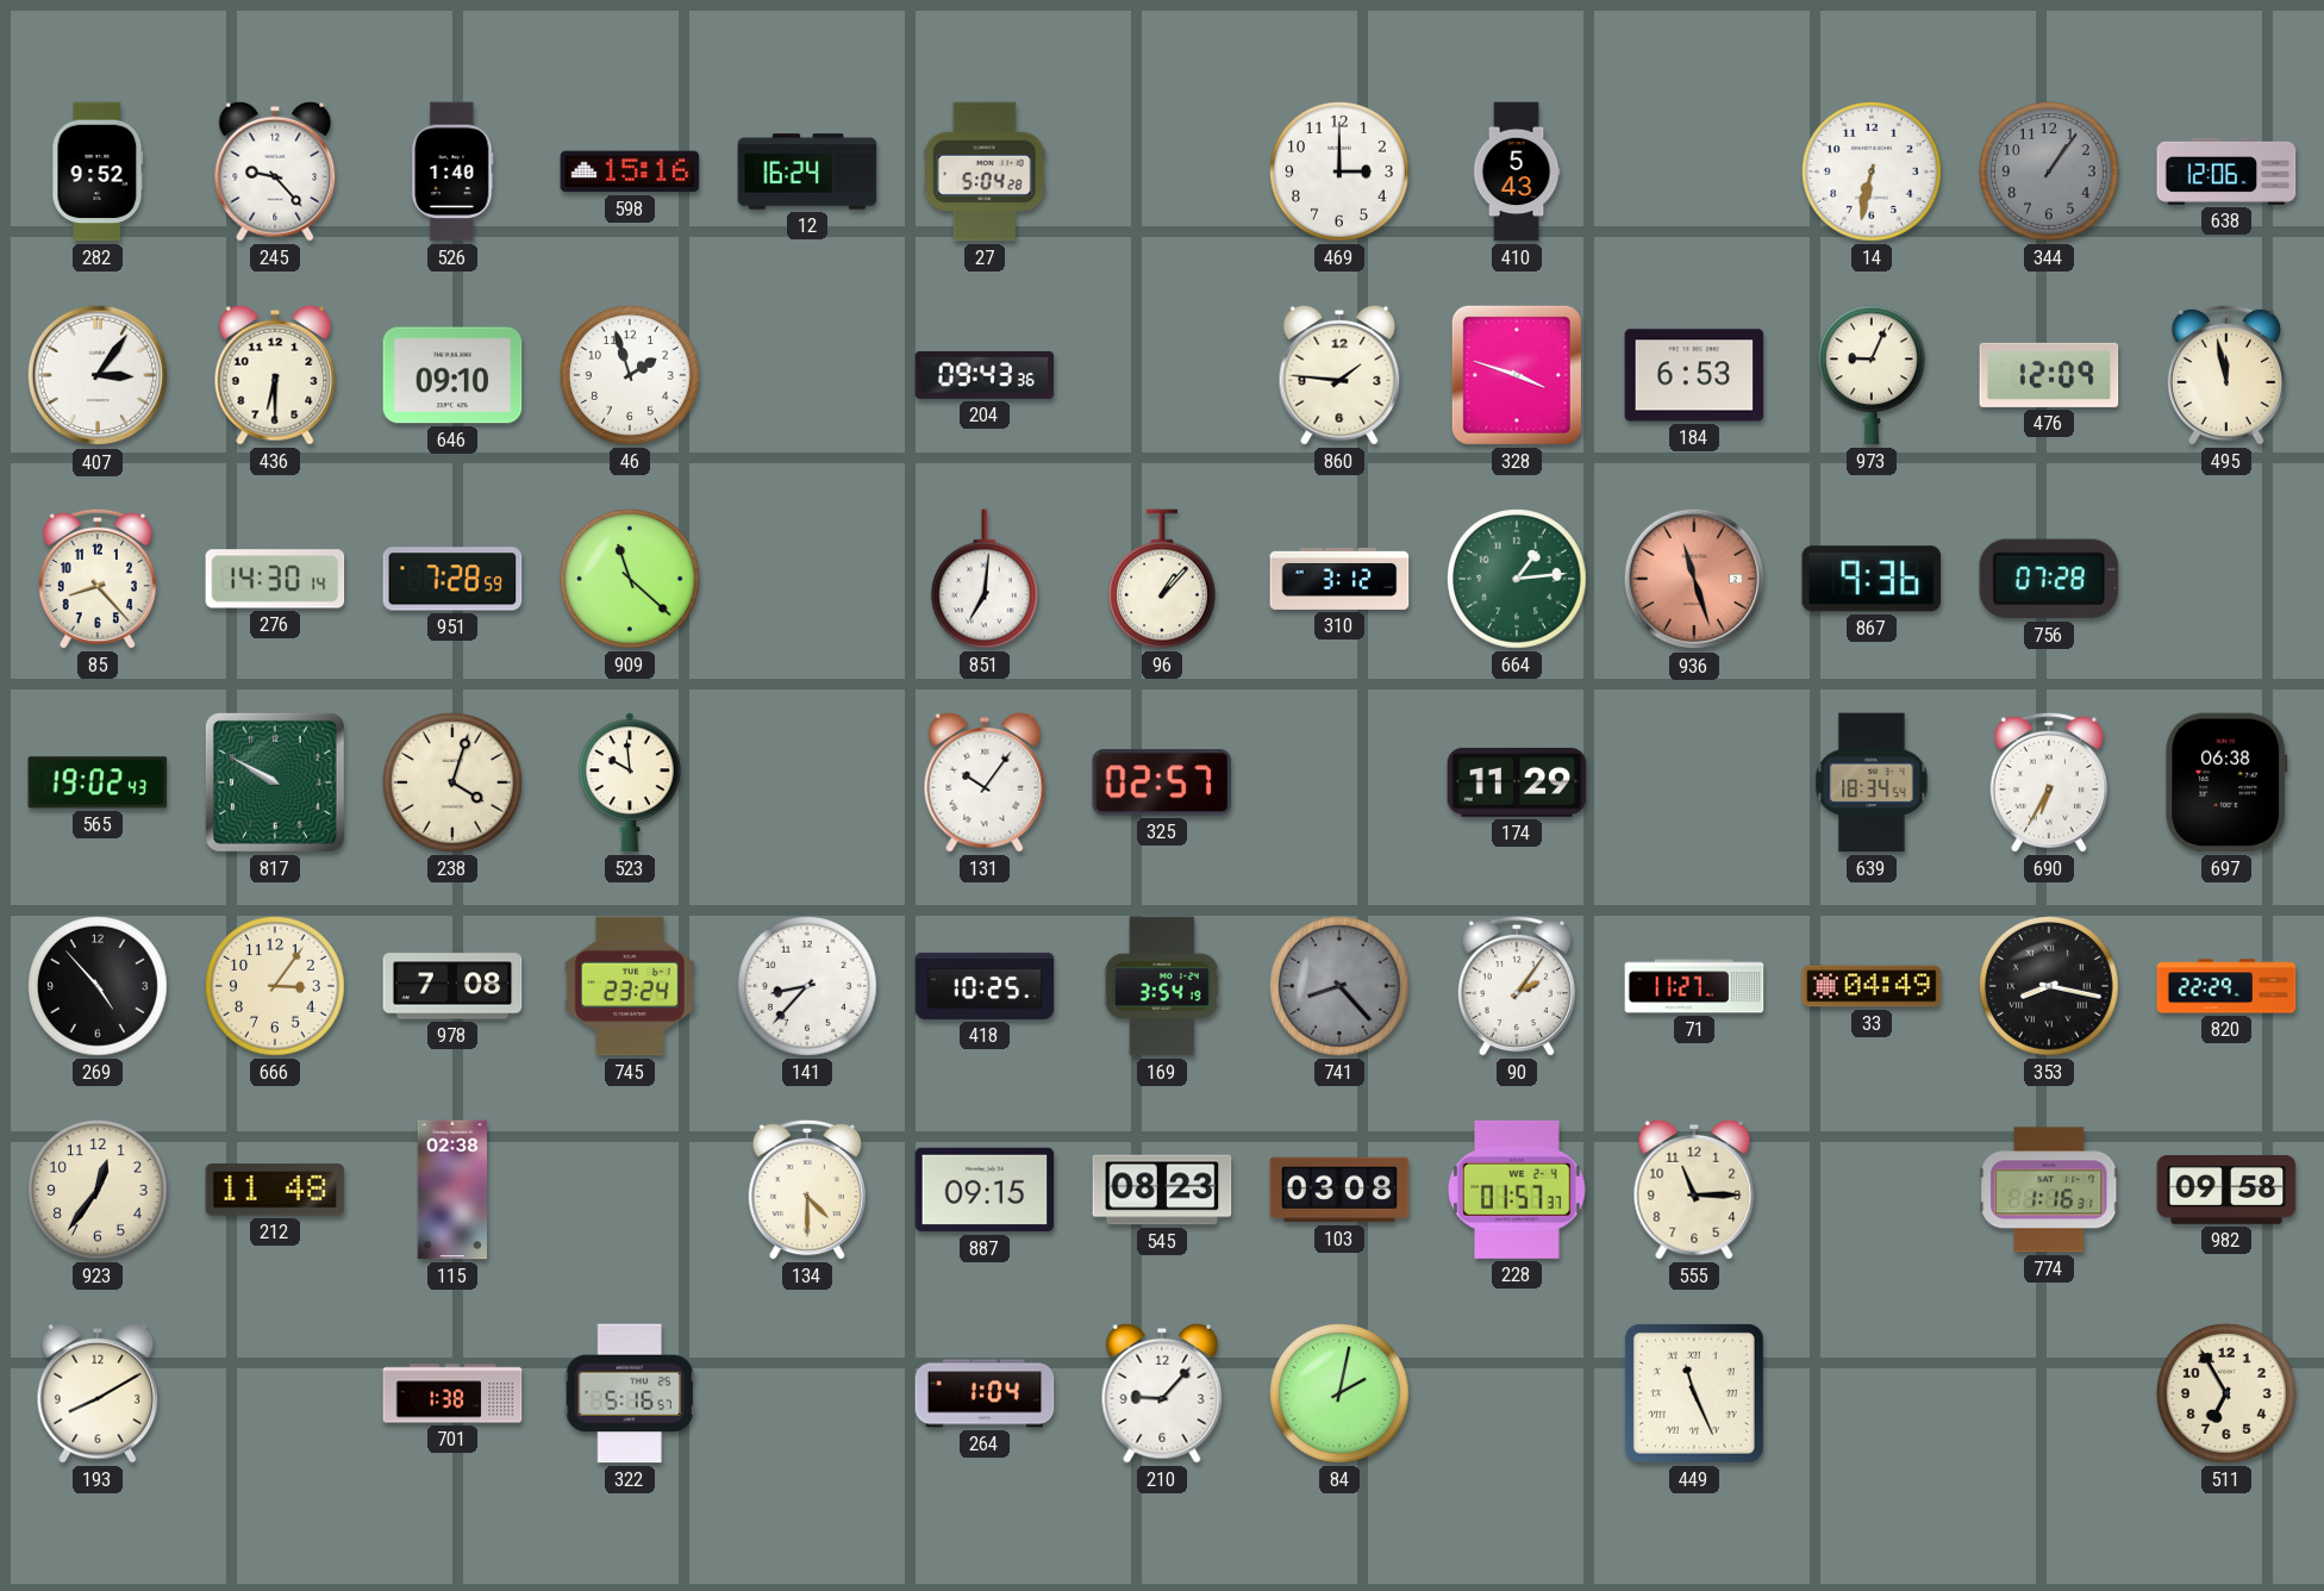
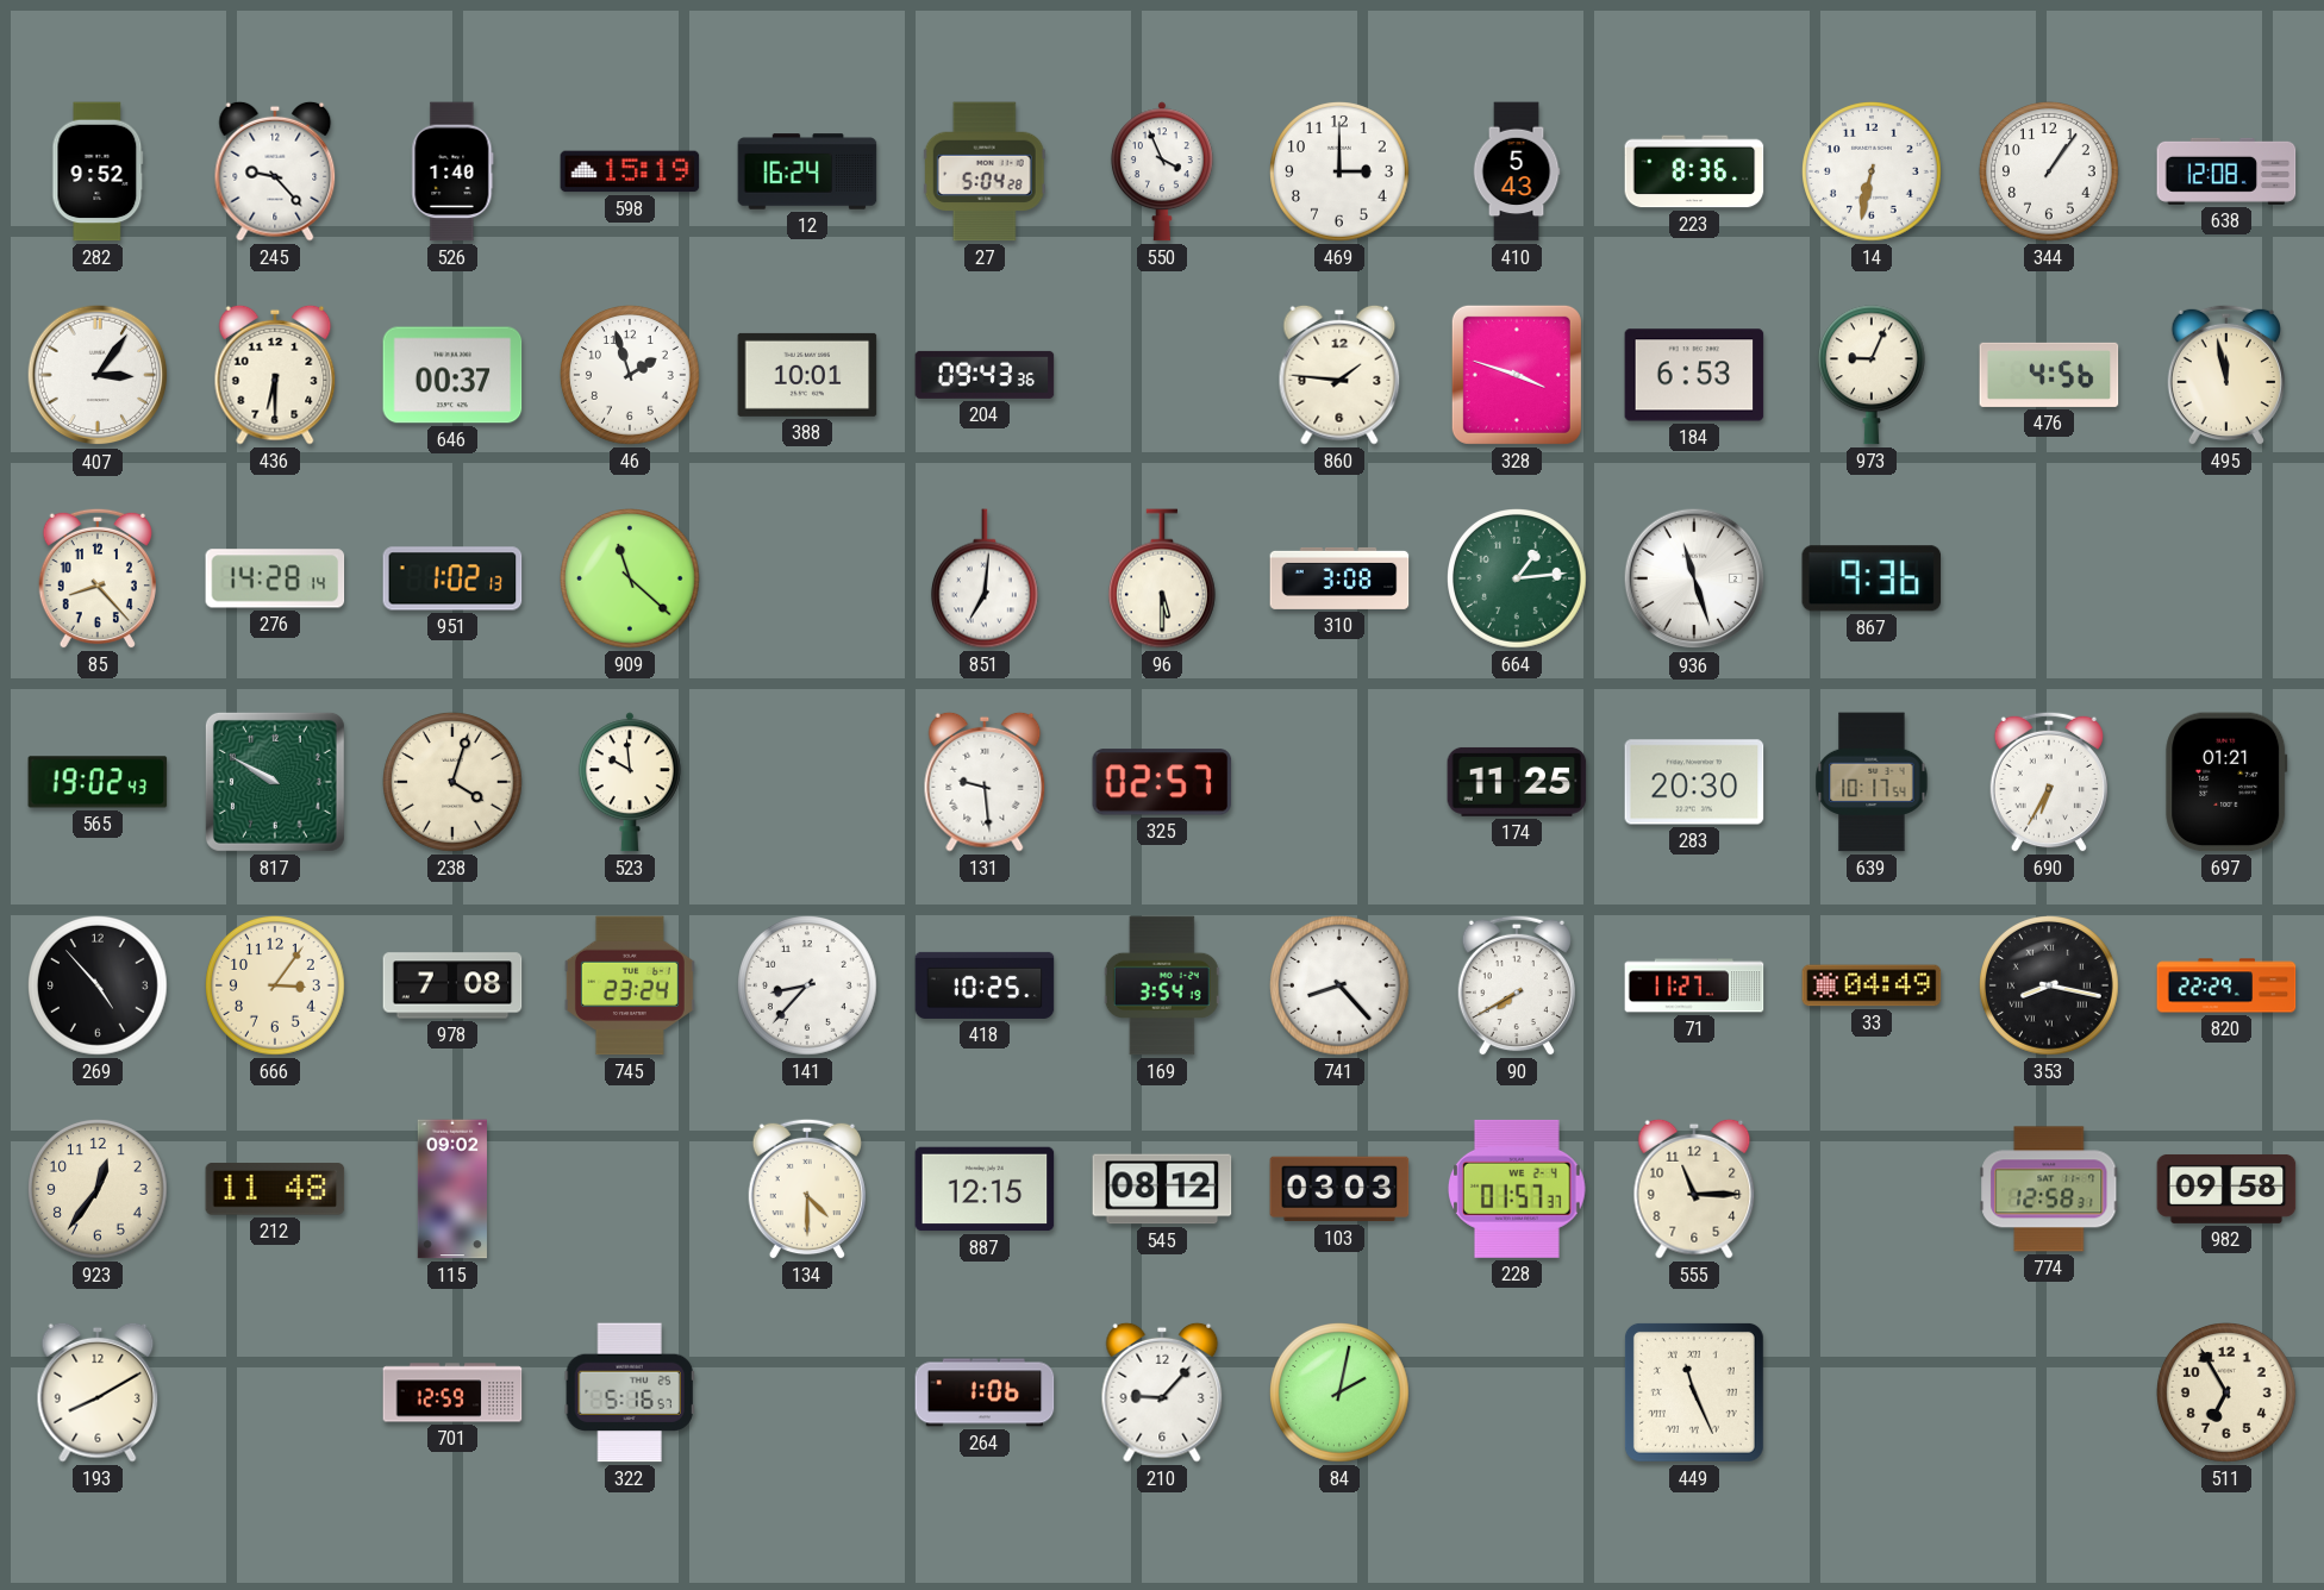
598: 15:16 -> 15:19
550: none -> 3:56
223: none -> 8:36
344 dial: grey -> white
638: 12:06 -> 12:08
646: 09:10 -> 00:37
388: none -> 10:01
476: 12:09 -> 4:56
276: 14:30 -> 14:28
951: 7:28 -> 1:02
96: 1:07 -> 5:30
310: 3:12 -> 3:08
936 dial: salmon -> white
756: 07:28 -> none
131: 10:06 -> 9:29
174: 11:29 -> 11:25
283: none -> 20:30
639: 18:34 -> 10:17
697: 06:38 -> 01:21
741 dial: grey -> white
90: 2:06 -> 7:40
115: 02:38 -> 09:02
887: 09:15 -> 12:15
545: 08:23 -> 08:12
103: 03:08 -> 03:03
774: 1:16 -> 12:58
701: 1:38 -> 12:59
264: 1:04 -> 1:06
